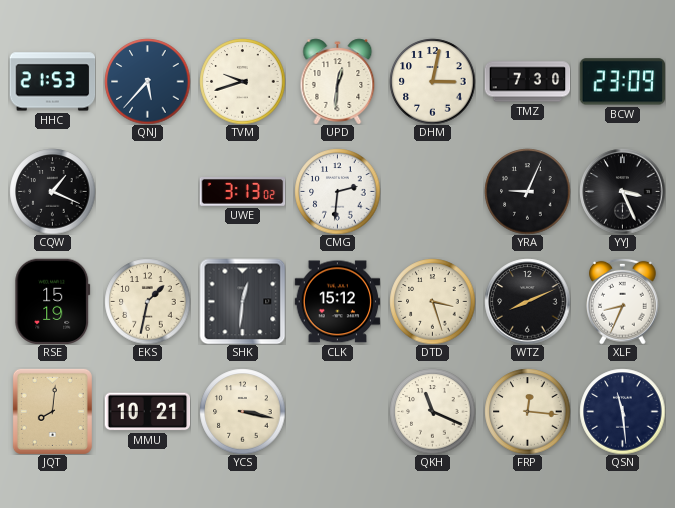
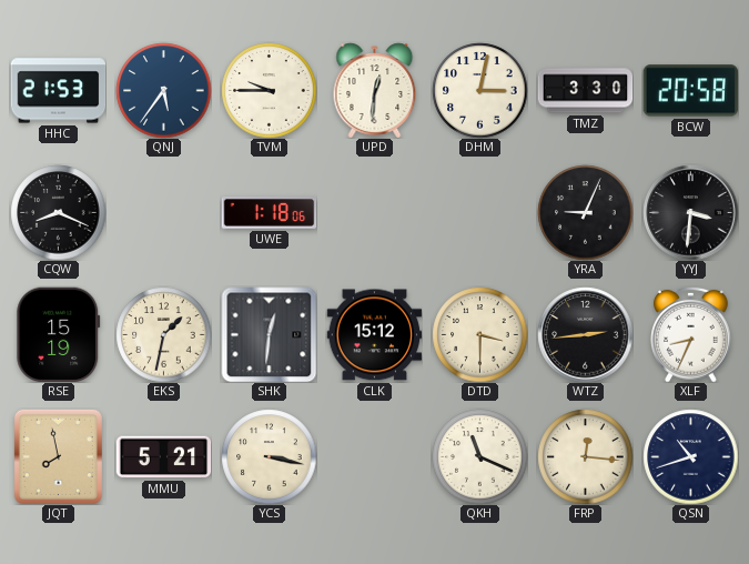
QNJ: 5:37 -> 5:36
TVM: 9:42 -> 9:45
TMZ: 7:30 -> 3:30
BCW: 23:09 -> 20:58
CQW: 1:19 -> 8:19
UWE: 3:13 -> 1:18
CMG: 2:31 -> none
YYJ: 3:26 -> 3:31
DTD: 3:27 -> 3:30
WTZ: 8:11 -> 2:44
JQT: 8:01 -> 7:58
MMU: 10:21 -> 5:21
QSN: 11:29 -> 10:42
